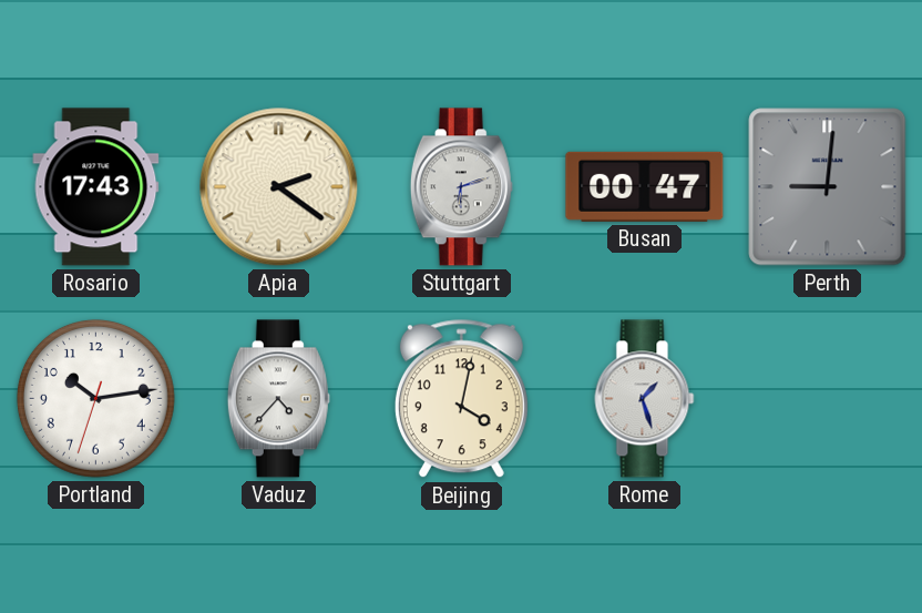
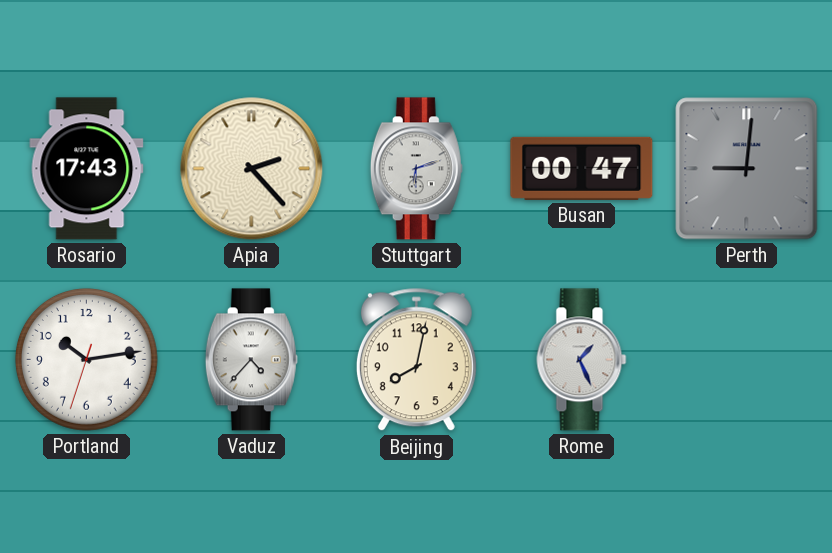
Apia: 2:21 -> 2:23
Beijing: 4:02 -> 8:02
Rome: 1:27 -> 1:26
